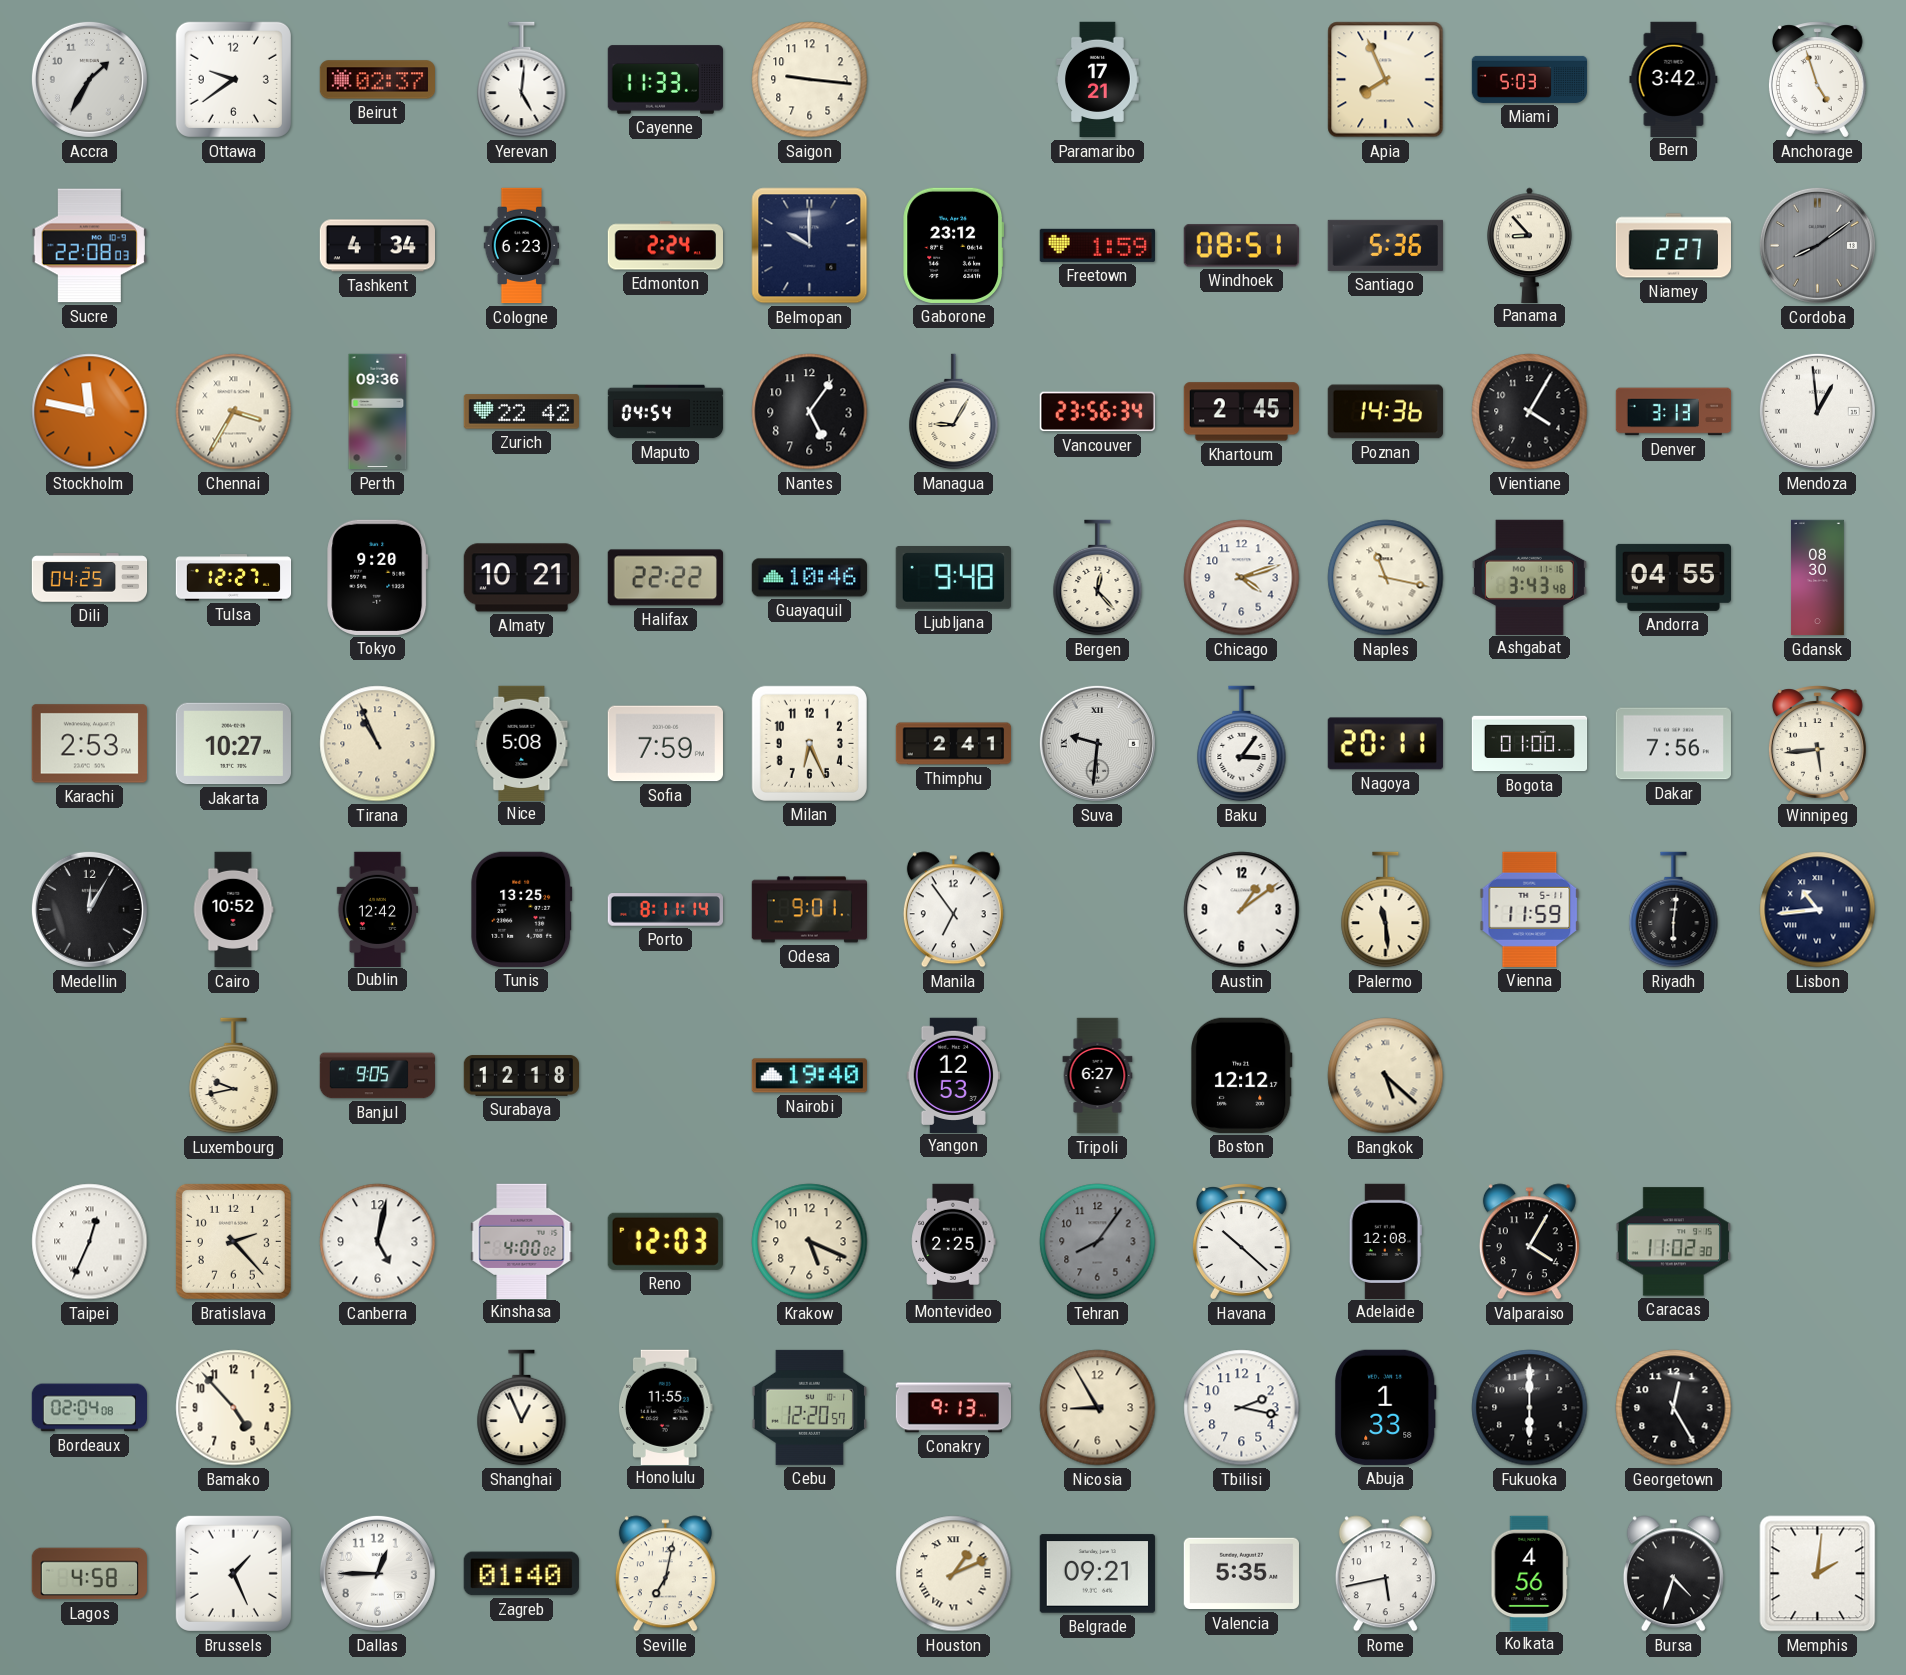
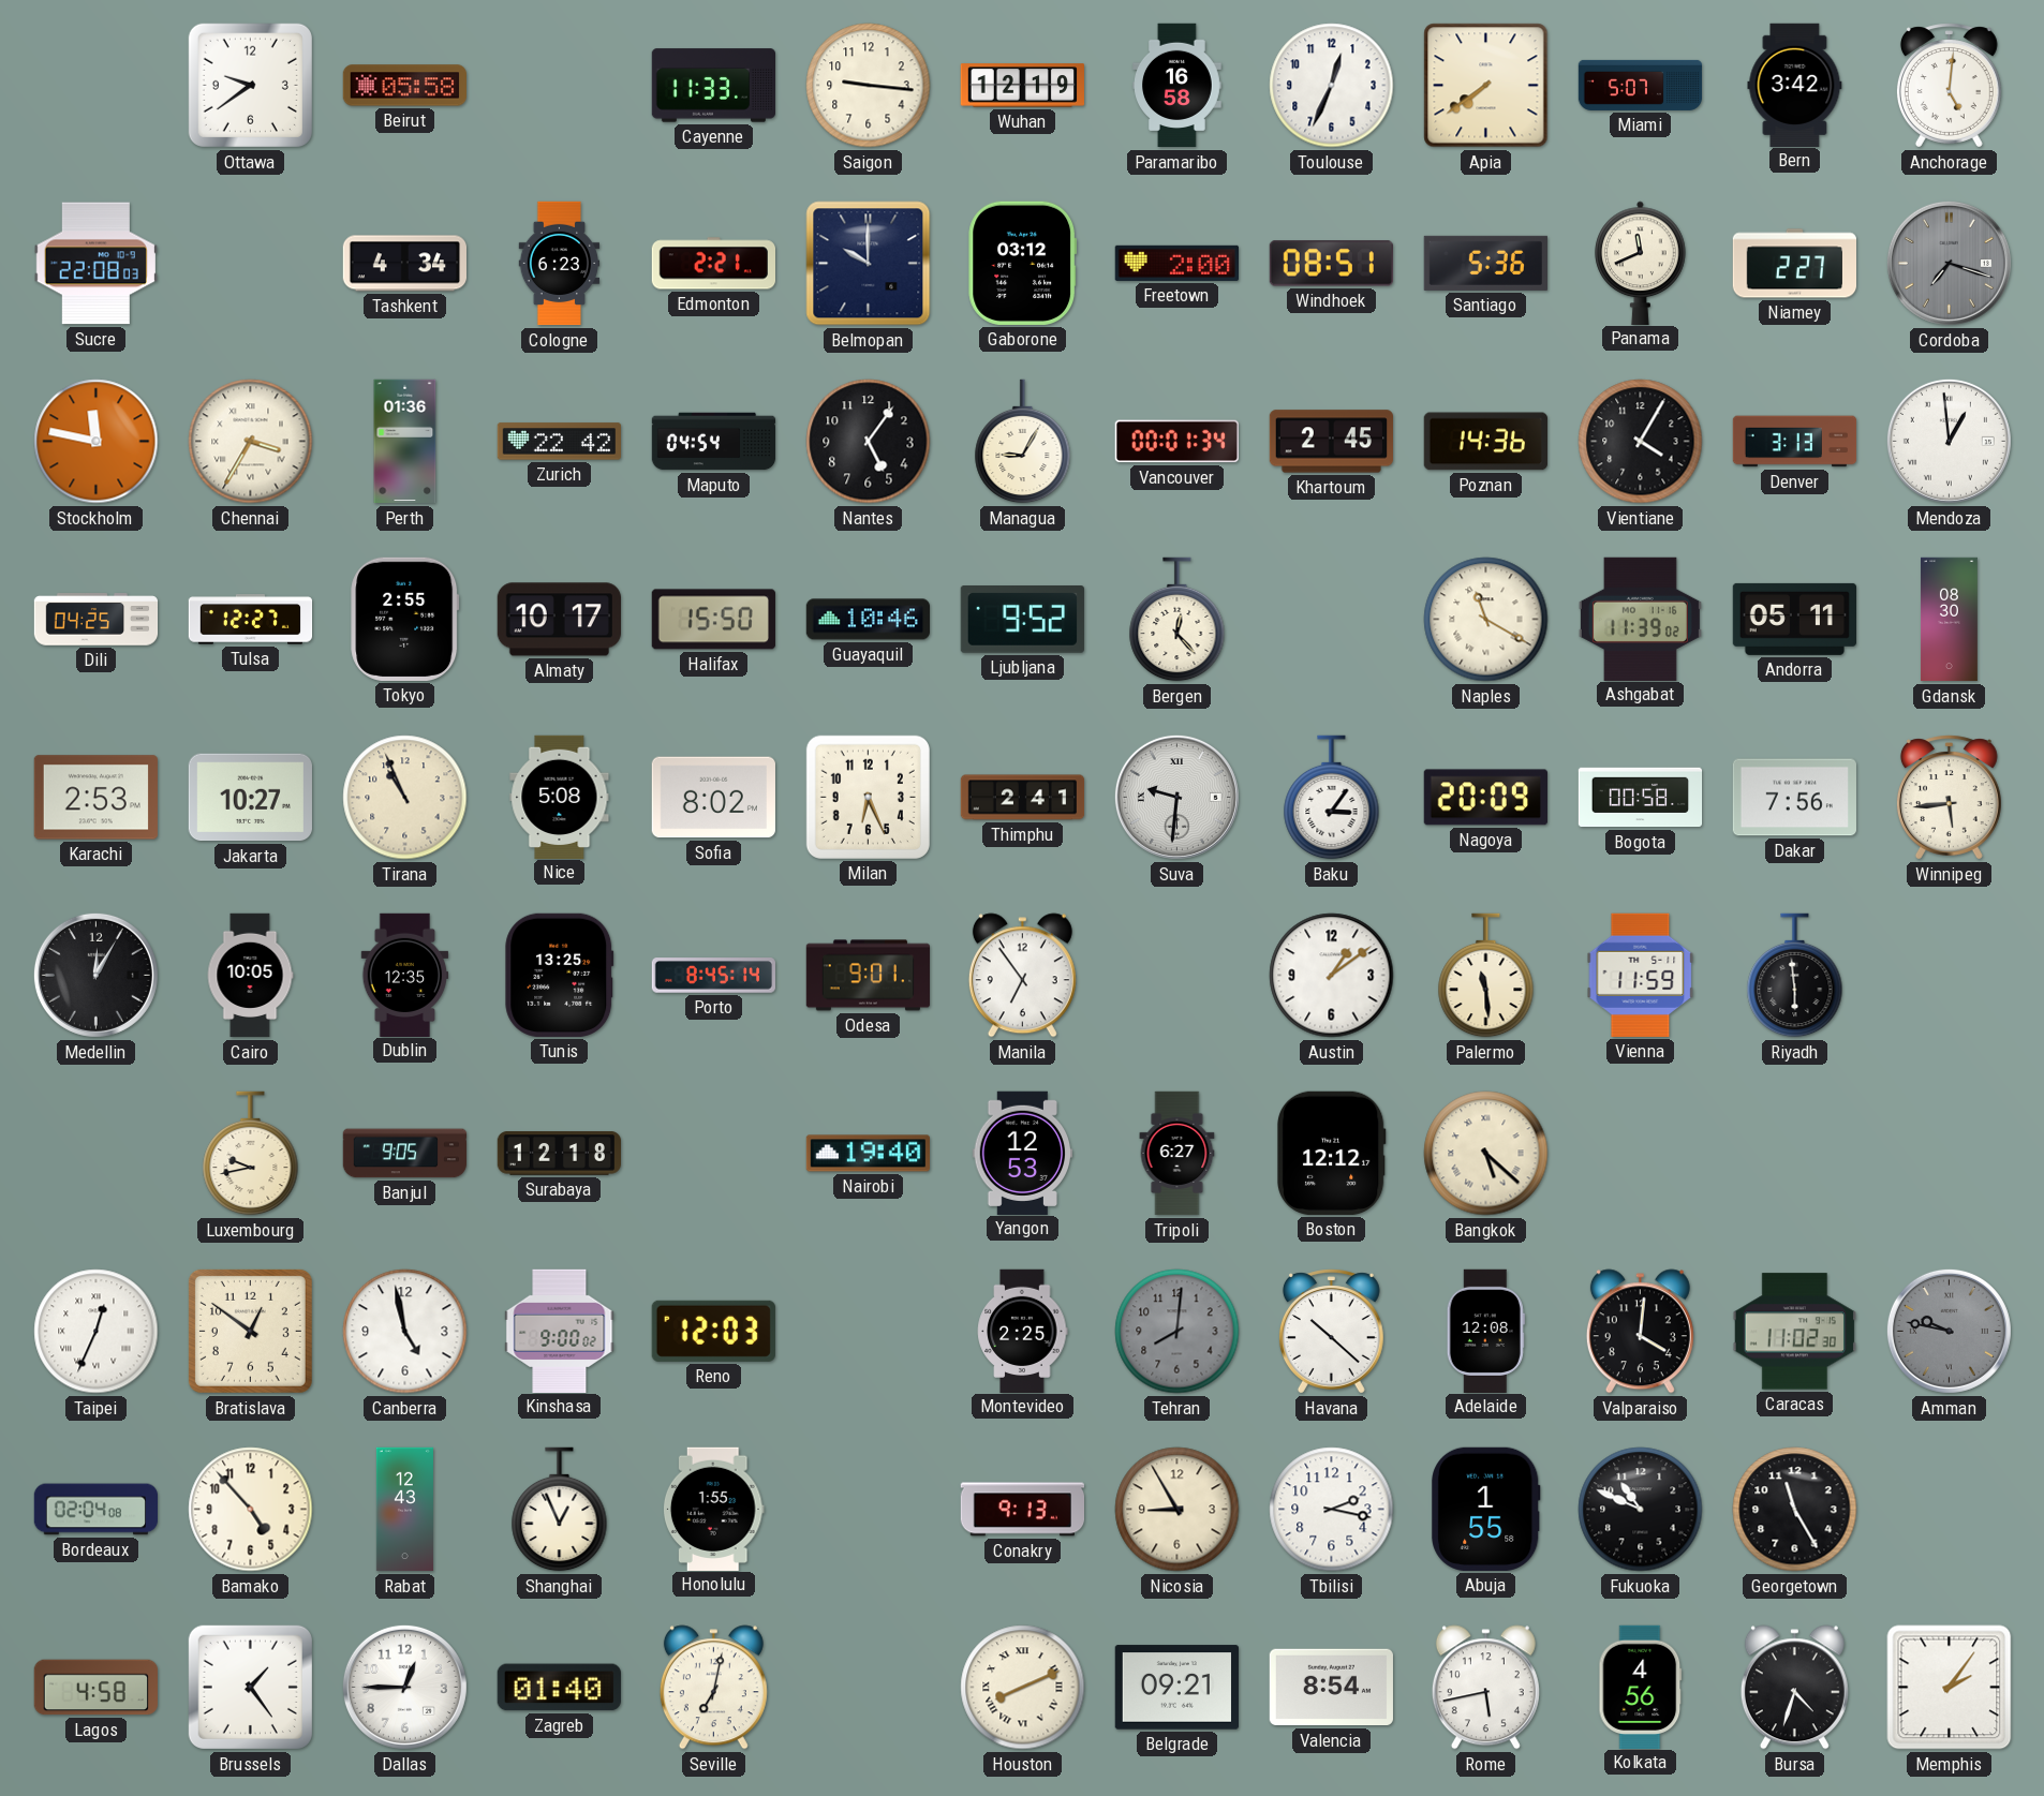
Accra: 1:35 -> none
Beirut: 02:37 -> 05:58
Yerevan: 5:01 -> none
Wuhan: none -> 12:19
Paramaribo: 17:21 -> 16:58
Toulouse: none -> 12:34
Apia: 7:56 -> 7:39
Miami: 5:03 -> 5:07
Anchorage: 4:57 -> 5:01
Edmonton: 2:24 -> 2:21
Gaborone: 23:12 -> 03:12
Freetown: 1:59 -> 2:00
Panama: 8:53 -> 11:41
Cordoba: 8:09 -> 7:18
Perth: 09:36 -> 01:36
Vancouver: 23:56 -> 00:01
Tokyo: 9:20 -> 2:55
Almaty: 10:21 -> 10:17
Halifax: 22:22 -> 15:50
Ljubljana: 9:48 -> 9:52
Chicago: 4:12 -> none
Naples: 11:17 -> 11:20
Ashgabat: 3:43 -> 11:39
Andorra: 04:55 -> 05:11
Sofia: 7:59 -> 8:02
Nagoya: 20:11 -> 20:09
Bogota: 01:00 -> 00:58
Cairo: 10:52 -> 10:05
Dublin: 12:42 -> 12:35
Porto: 8:11 -> 8:45
Riyadh: 6:01 -> 5:59
Lisbon: 10:44 -> none
Bratislava: 2:23 -> 12:51
Canberra: 5:02 -> 4:58
Kinshasa: 4:00 -> 9:00
Krakow: 5:19 -> none
Tehran: 8:06 -> 8:01
Valparaiso: 4:05 -> 4:01
Amman: none -> 9:47
Rabat: none -> 12:43
Honolulu: 11:55 -> 1:55
Cebu: 12:20 -> none
Abuja: 1:33 -> 1:55
Fukuoka: 6:00 -> 10:49
Georgetown: 12:25 -> 11:25
Brussels: 1:26 -> 1:24
Houston: 1:11 -> 8:11
Valencia: 5:35 -> 8:54
Memphis: 2:01 -> 2:06
